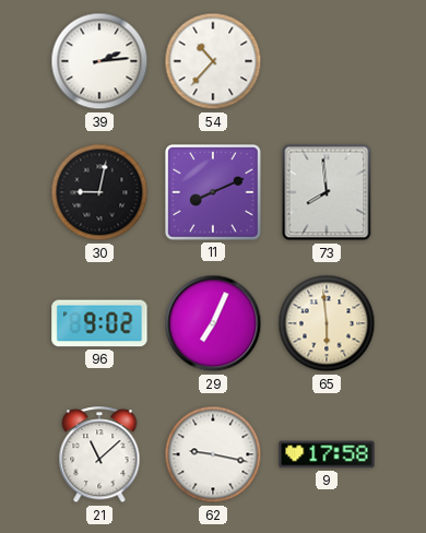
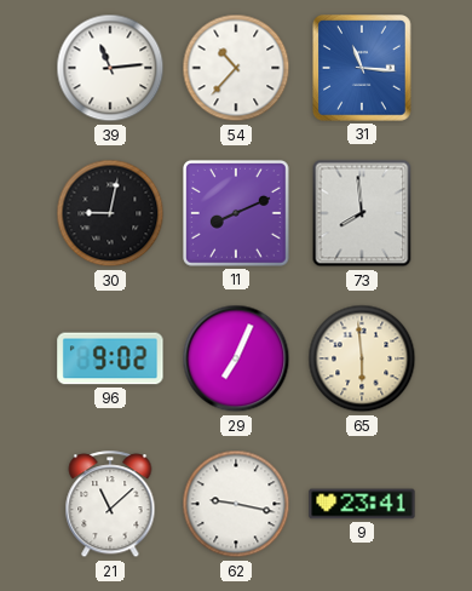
39: 2:14 -> 11:14
31: none -> 11:16
9: 17:58 -> 23:41
